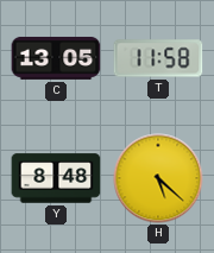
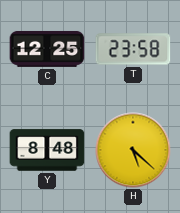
C: 13:05 -> 12:25
T: 11:58 -> 23:58
